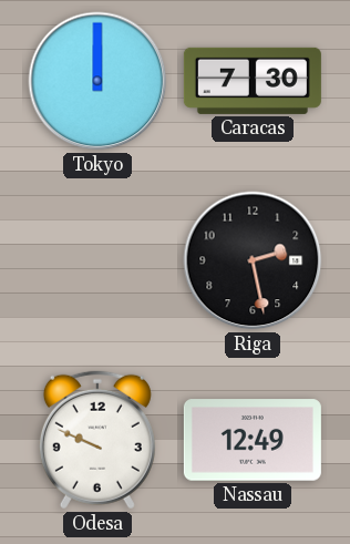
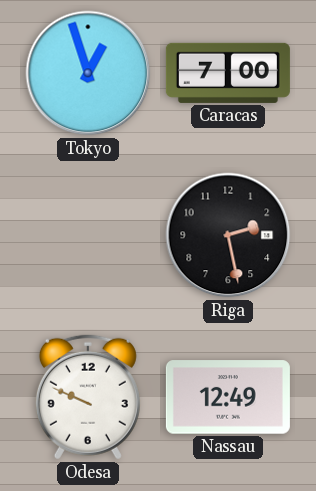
Tokyo: 12:00 -> 12:57
Caracas: 7:30 -> 7:00
